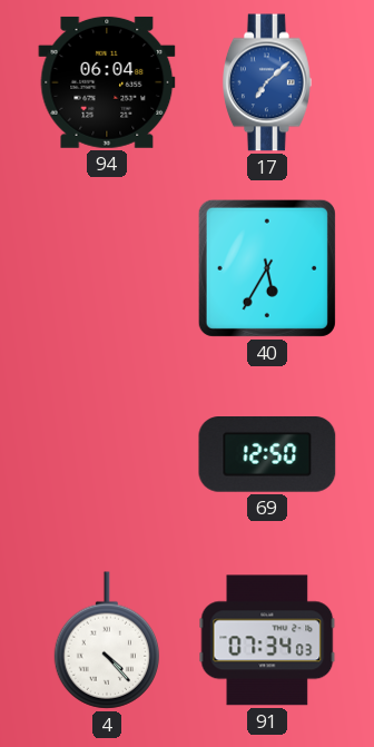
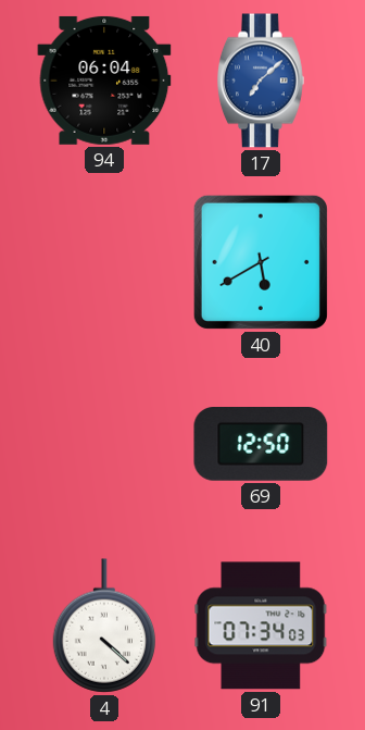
40: 5:35 -> 5:40
4: 4:23 -> 4:22
